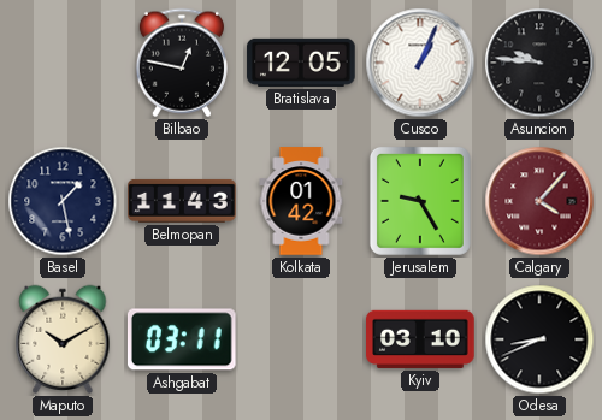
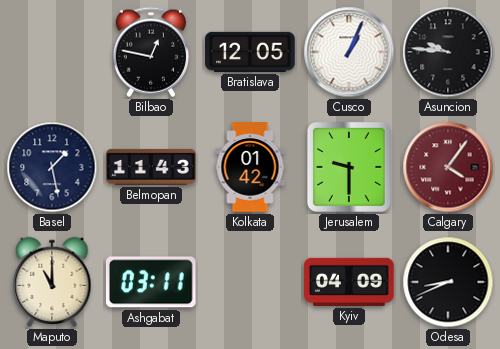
Jerusalem: 9:25 -> 9:30
Calgary: 4:07 -> 4:06
Maputo: 10:10 -> 11:00
Kyiv: 03:10 -> 04:09
